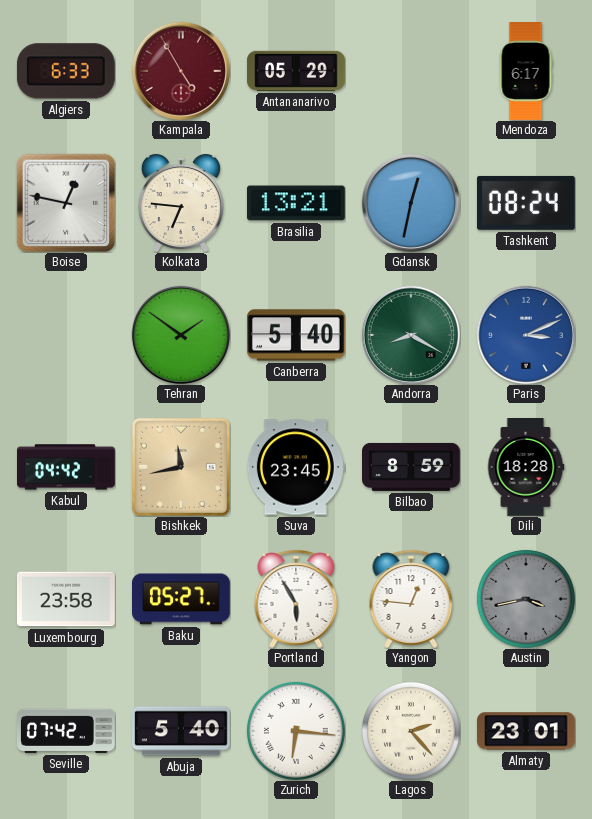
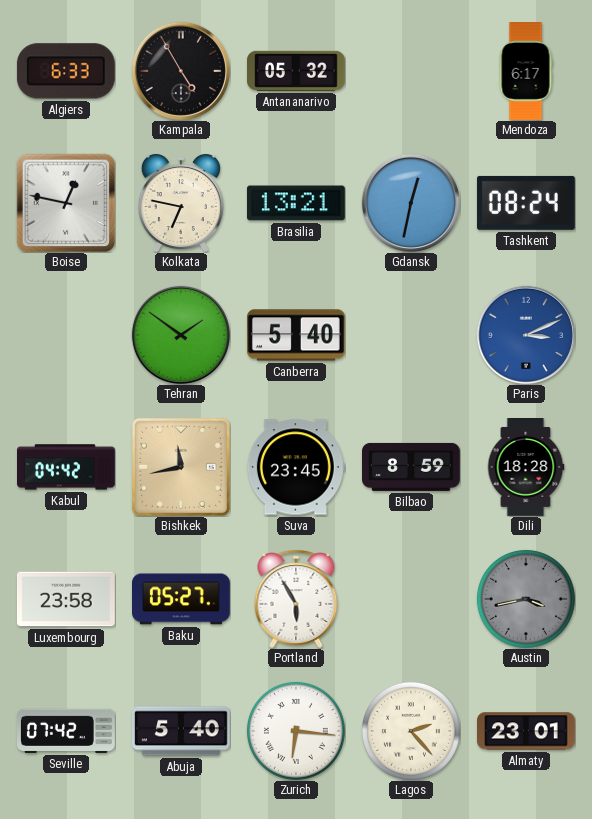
Kampala dial: burgundy -> black
Antananarivo: 05:29 -> 05:32
Kolkata: 6:46 -> 6:47
Andorra: 8:20 -> none
Yangon: 12:46 -> none
